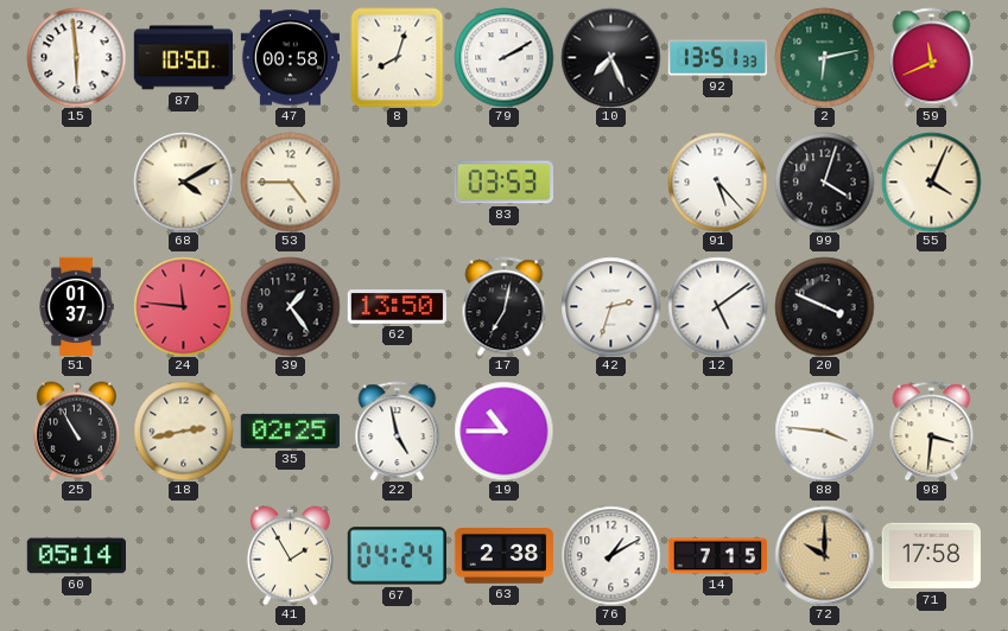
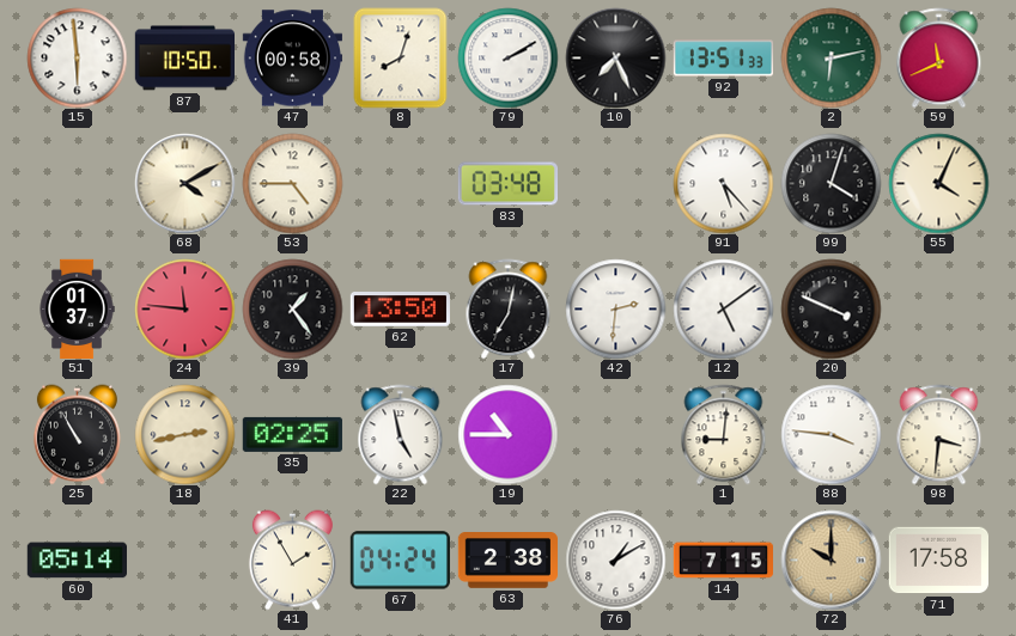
83: 03:53 -> 03:48
42: 2:33 -> 2:31
1: none -> 9:01
